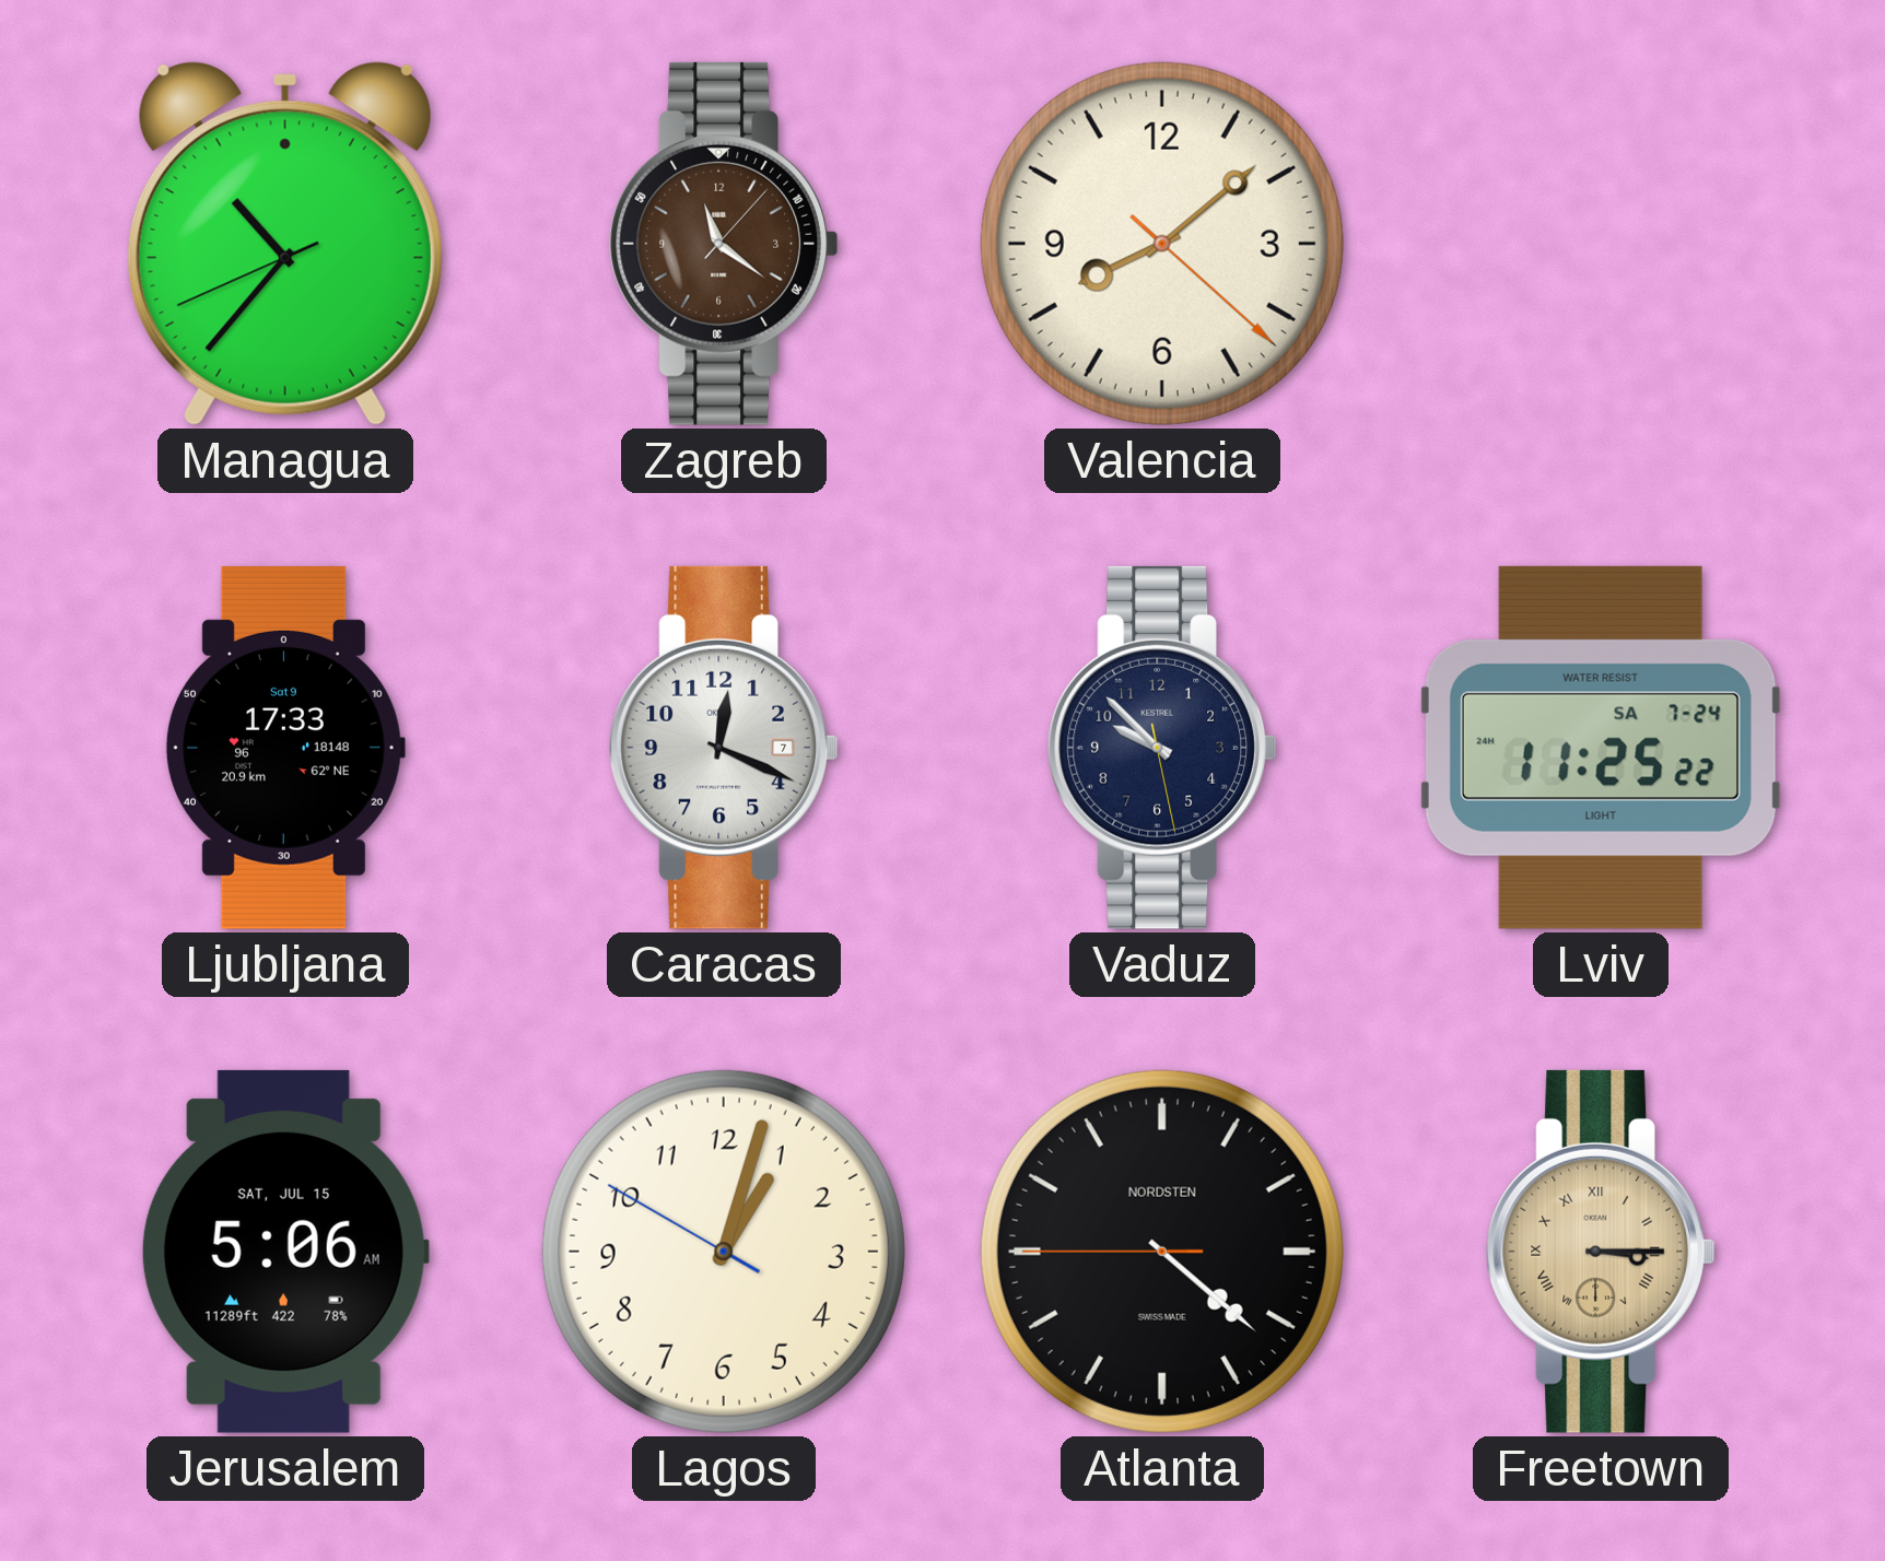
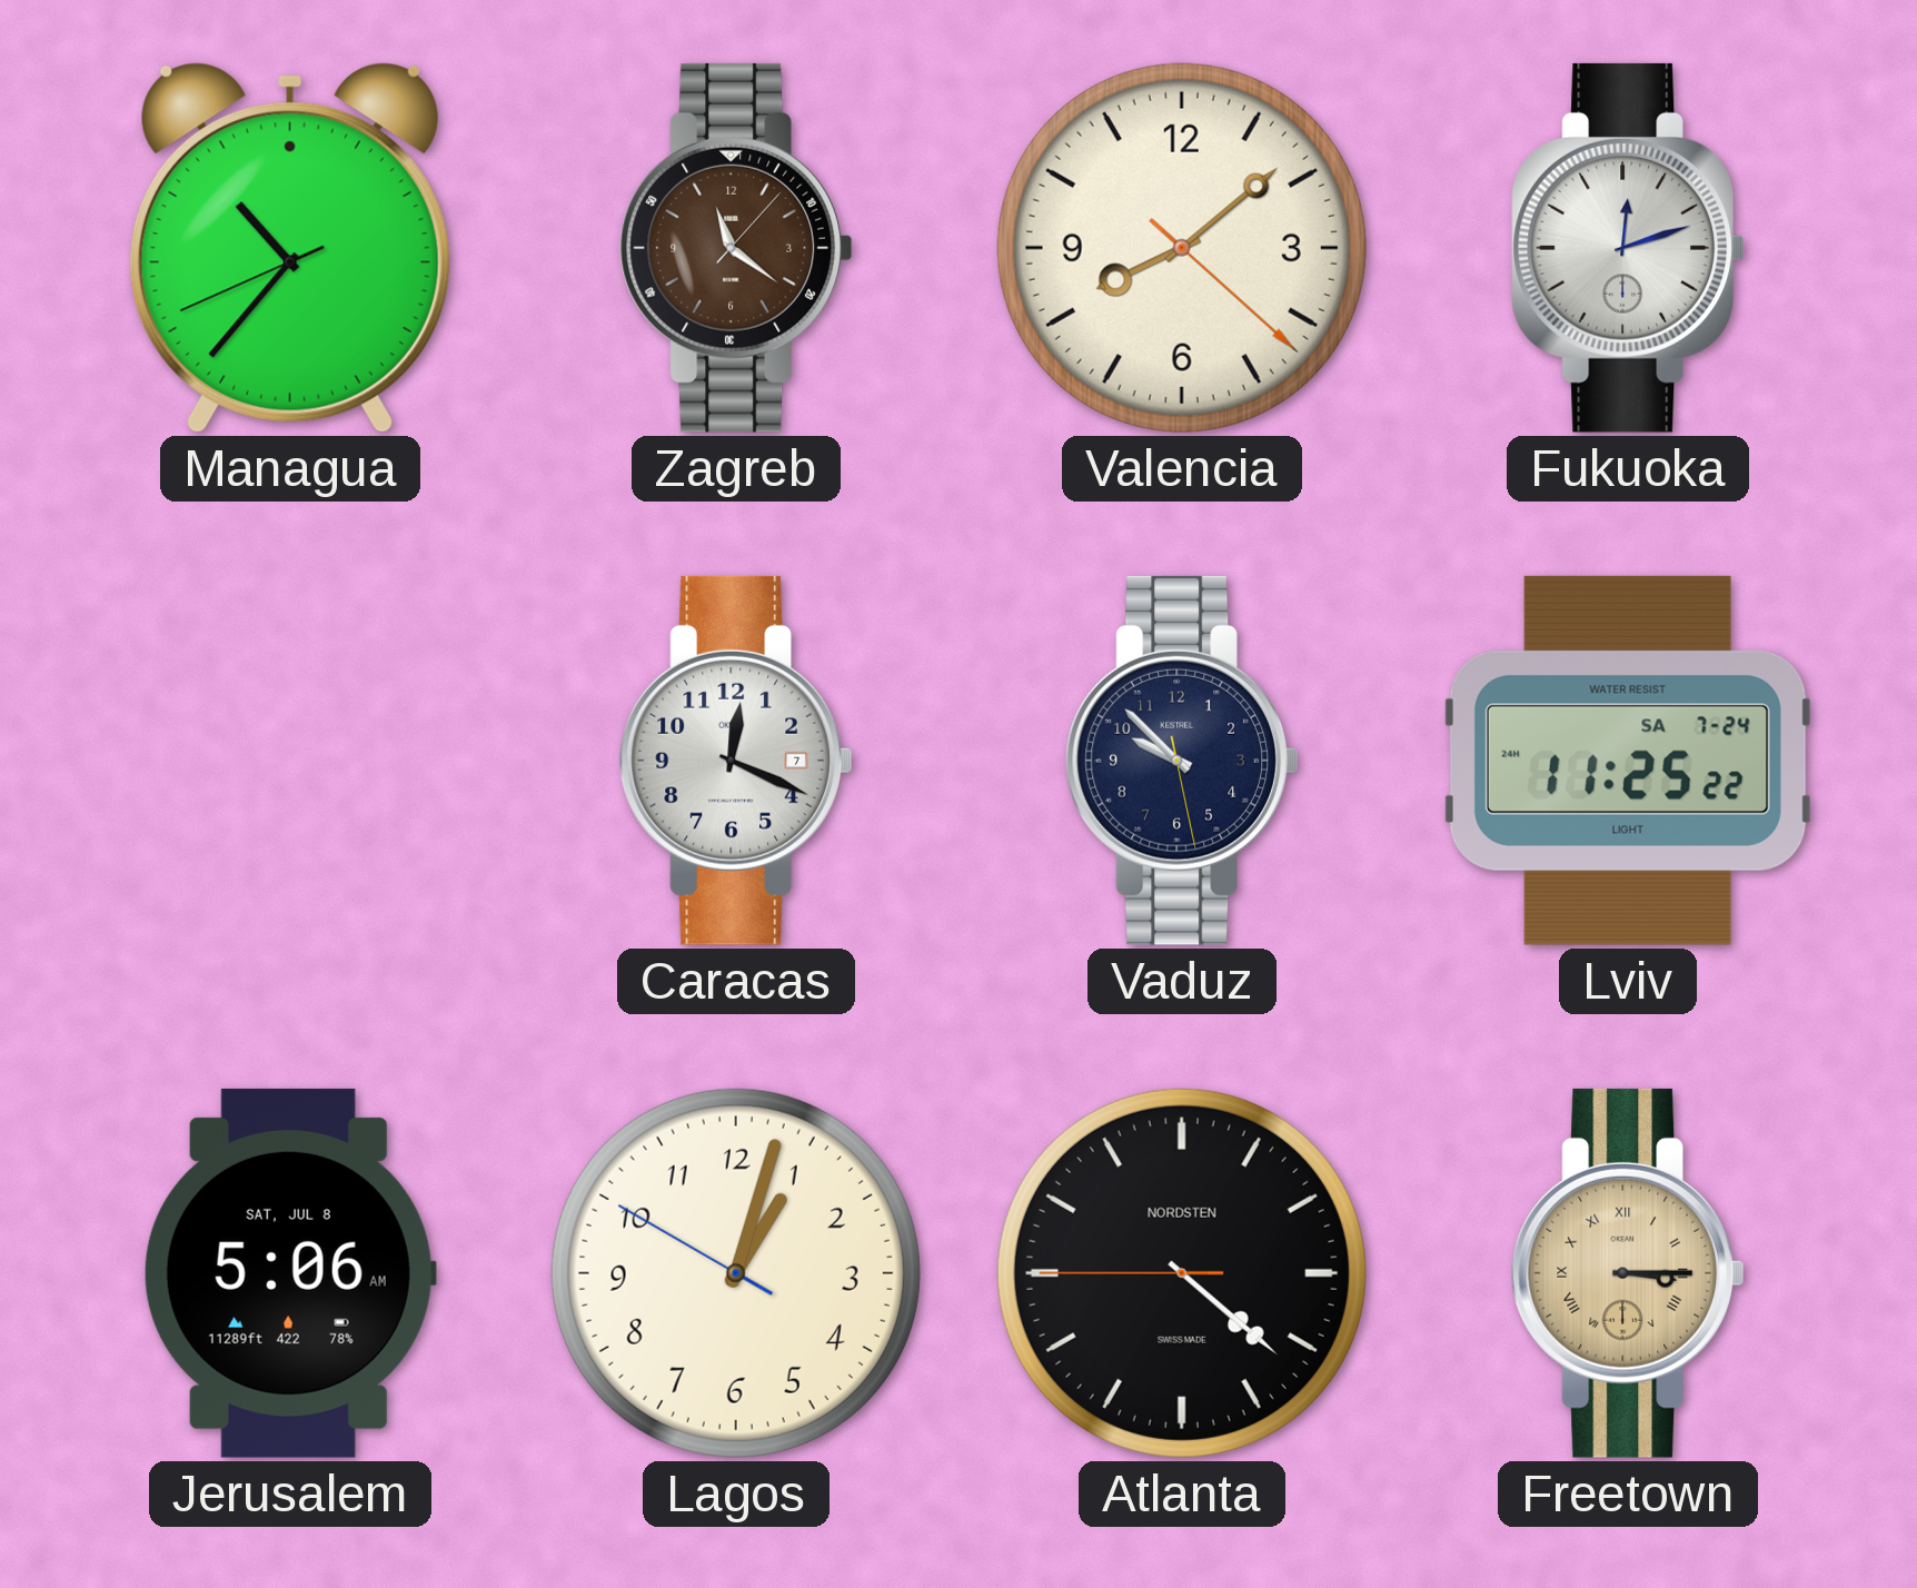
Fukuoka: none -> 12:12
Ljubljana: 17:33 -> none
Jerusalem date: SAT, JUL 15 -> SAT, JUL 8
